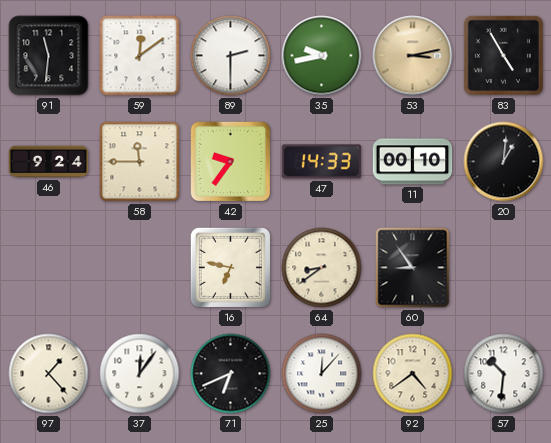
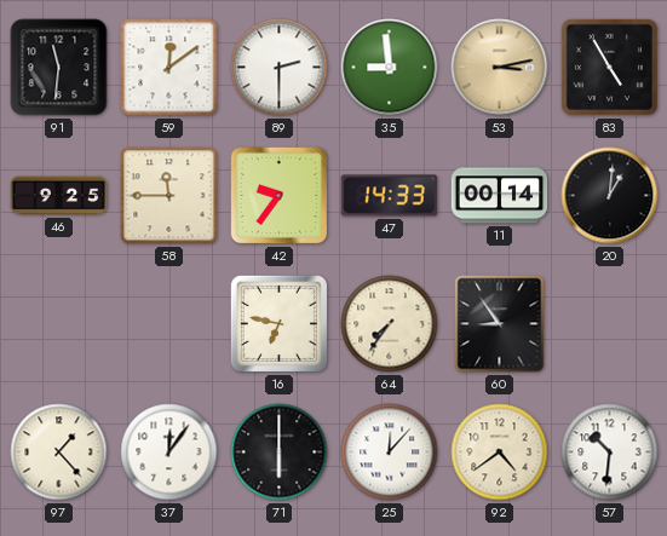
35: 9:43 -> 8:59
46: 9:24 -> 9:25
11: 00:10 -> 00:14
64: 8:39 -> 7:36
71: 6:41 -> 6:00
